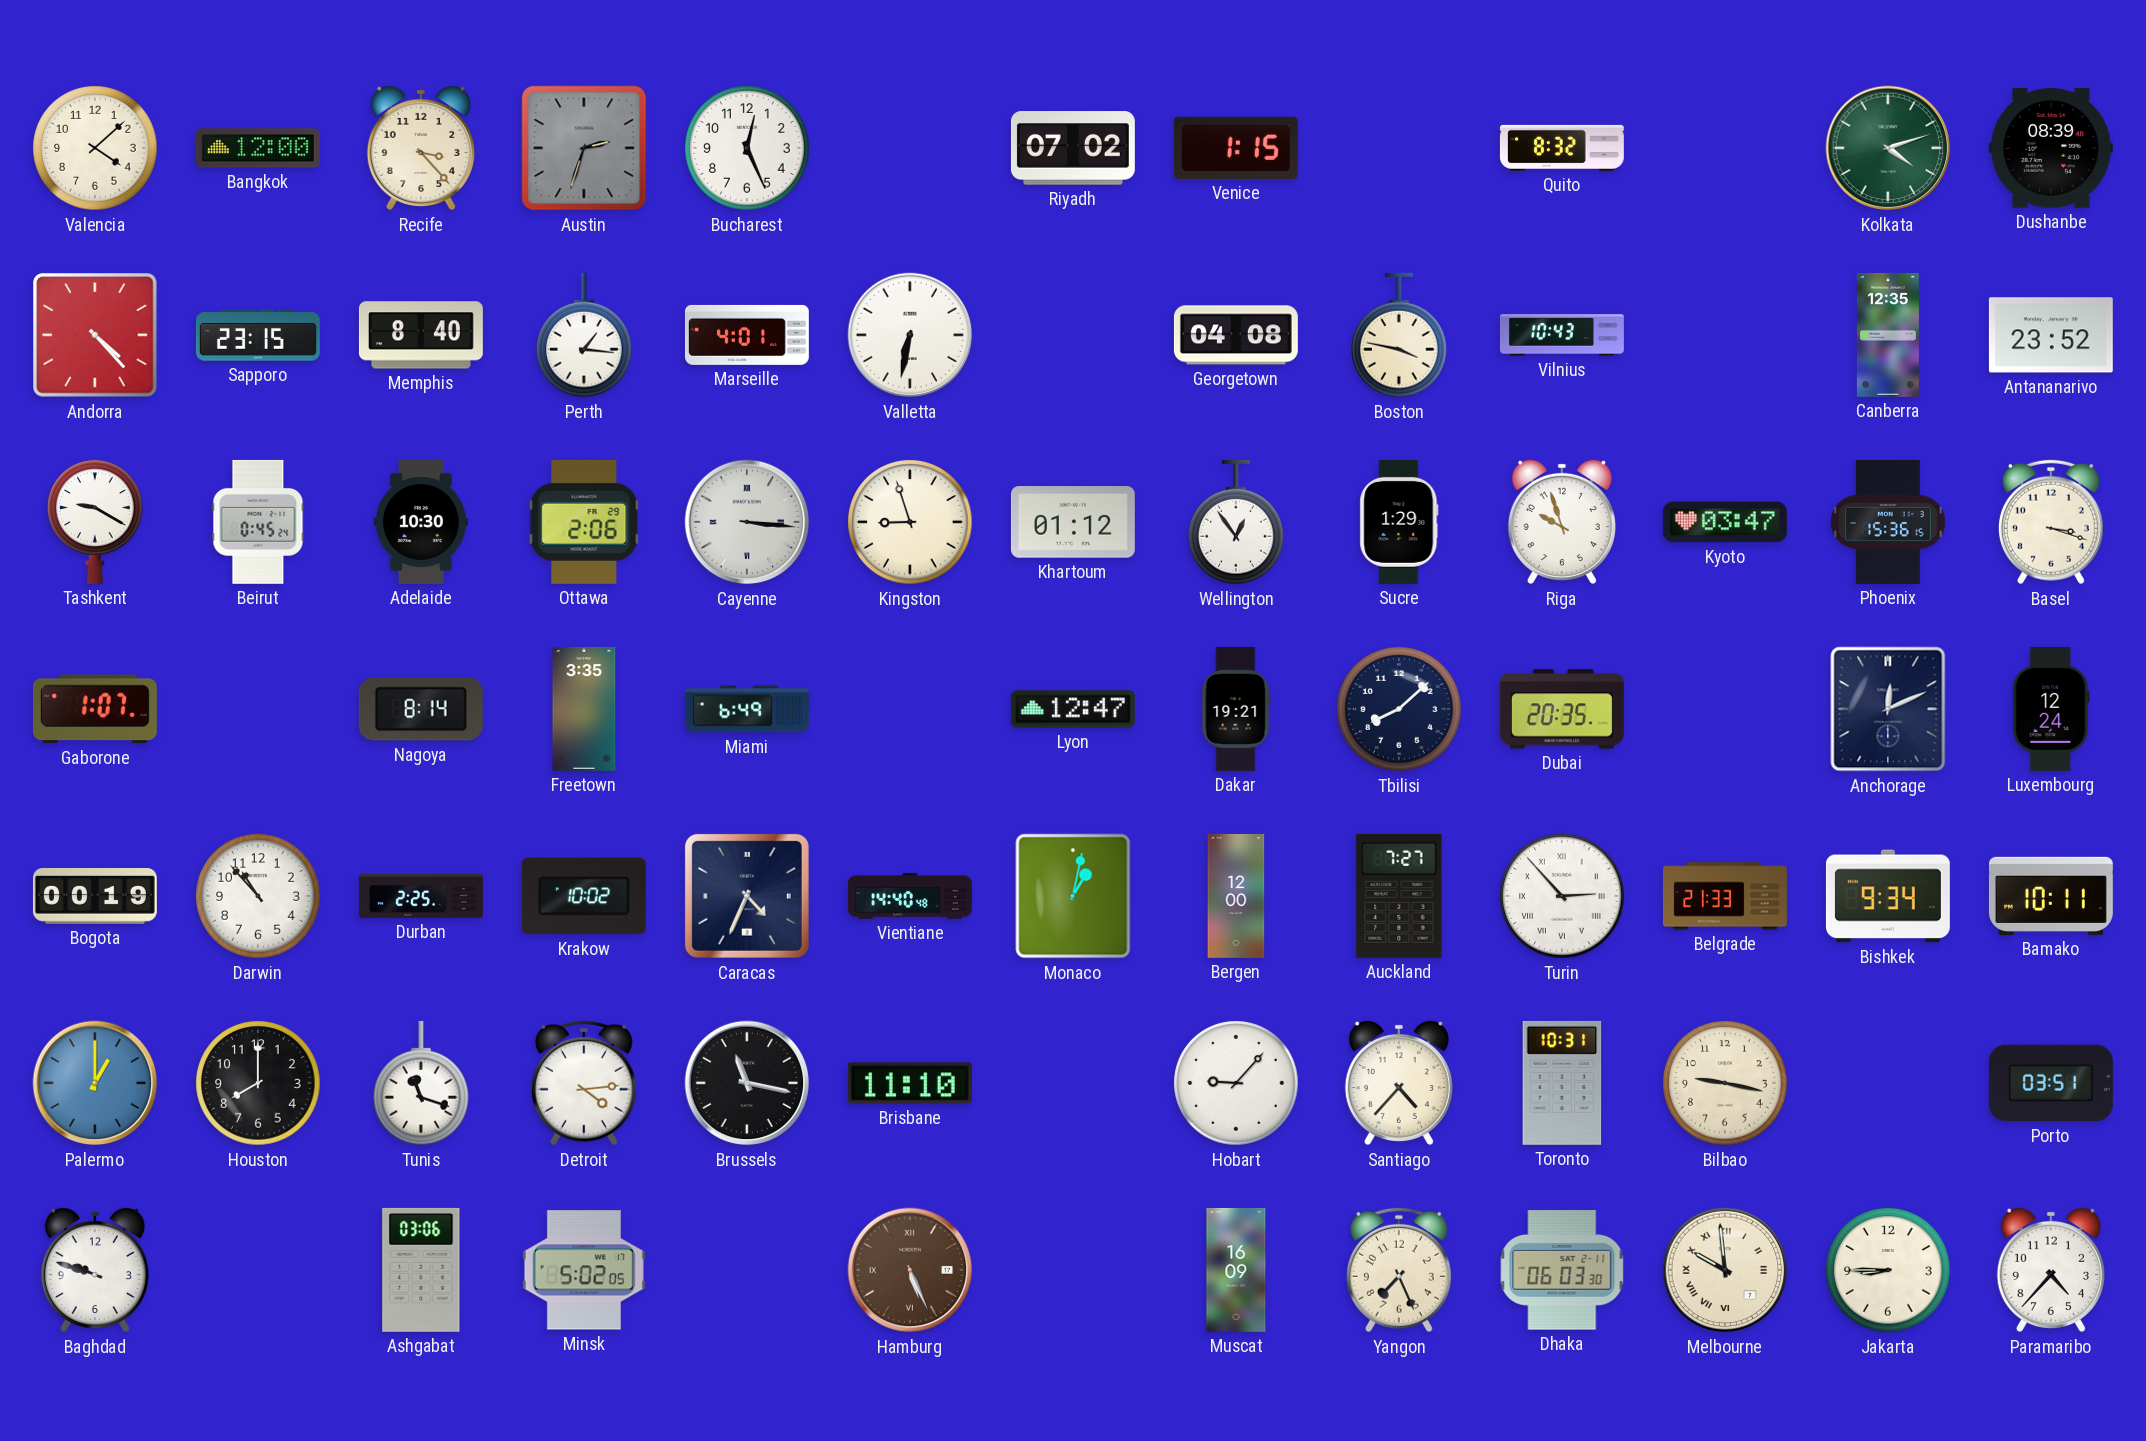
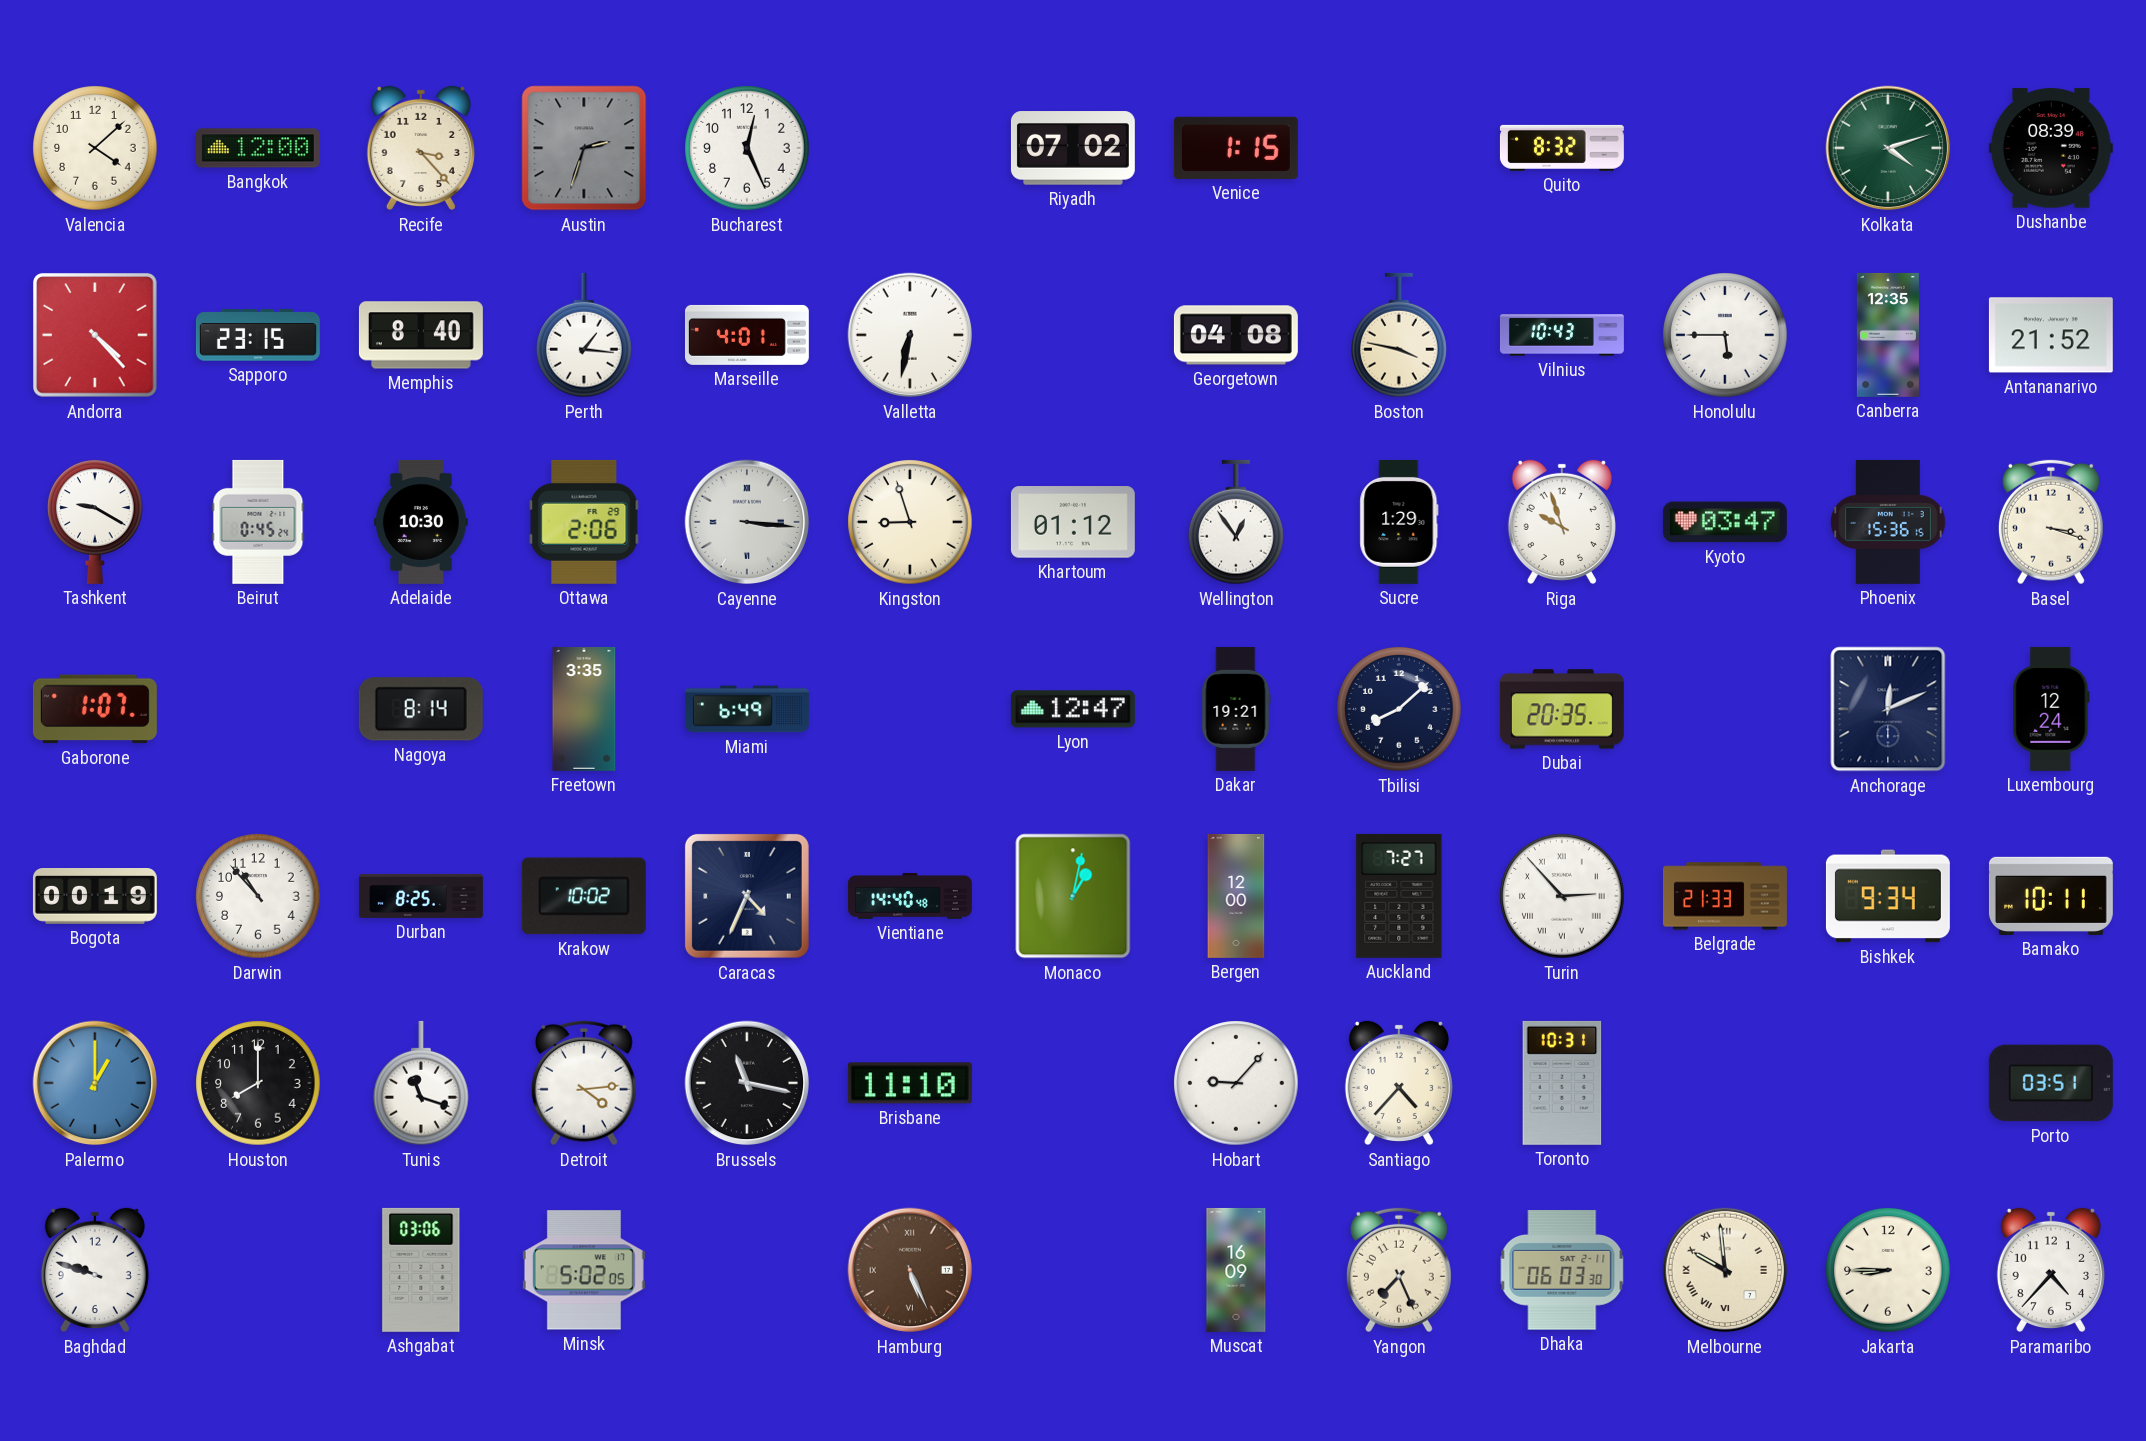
Honolulu: none -> 5:45
Antananarivo: 23:52 -> 21:52
Durban: 2:25 -> 8:25
Bilbao: 9:17 -> none
